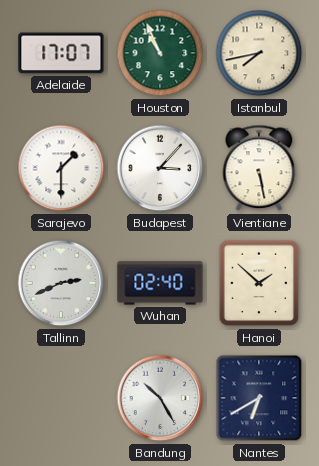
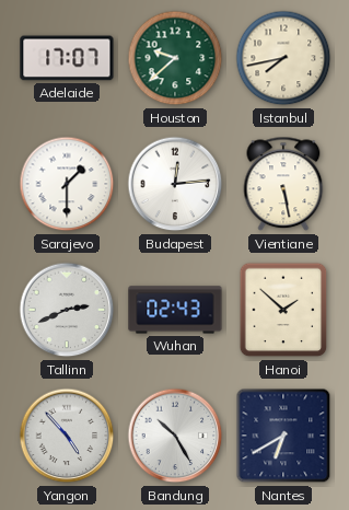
Houston: 10:56 -> 9:38
Budapest: 3:07 -> 12:14
Wuhan: 02:40 -> 02:43
Yangon: none -> 4:53
